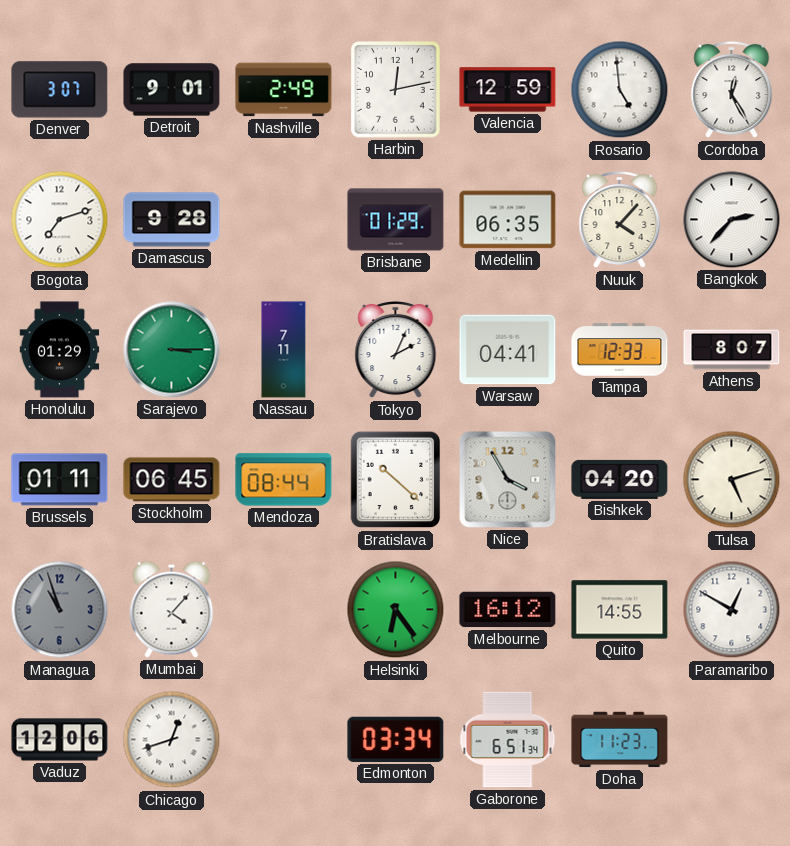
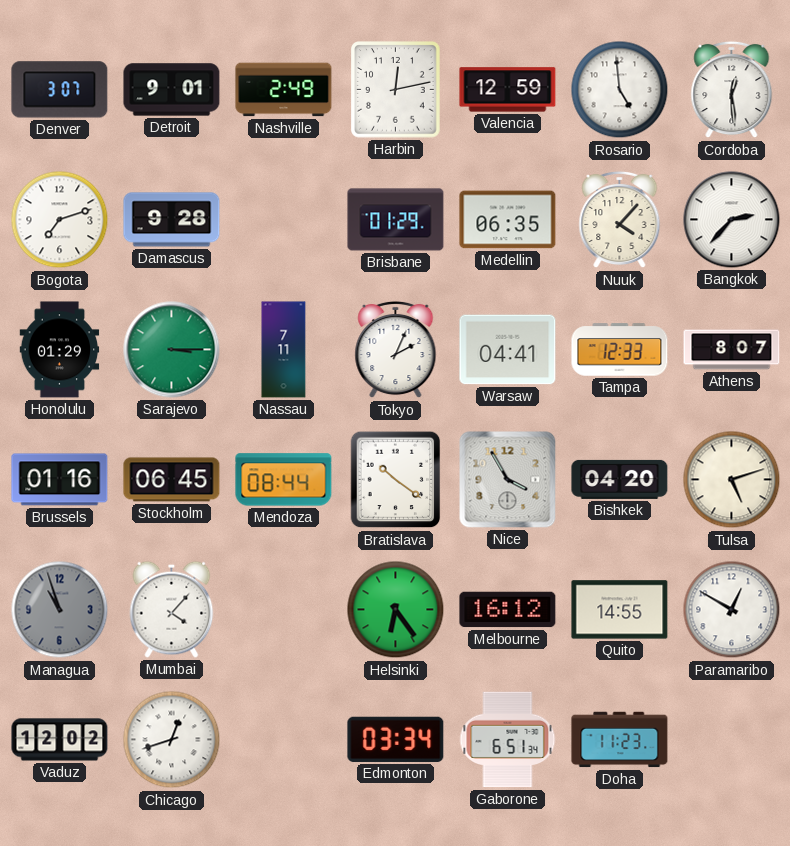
Cordoba: 12:25 -> 12:29
Brussels: 01:11 -> 01:16
Bratislava: 10:22 -> 10:21
Vaduz: 12:06 -> 12:02
